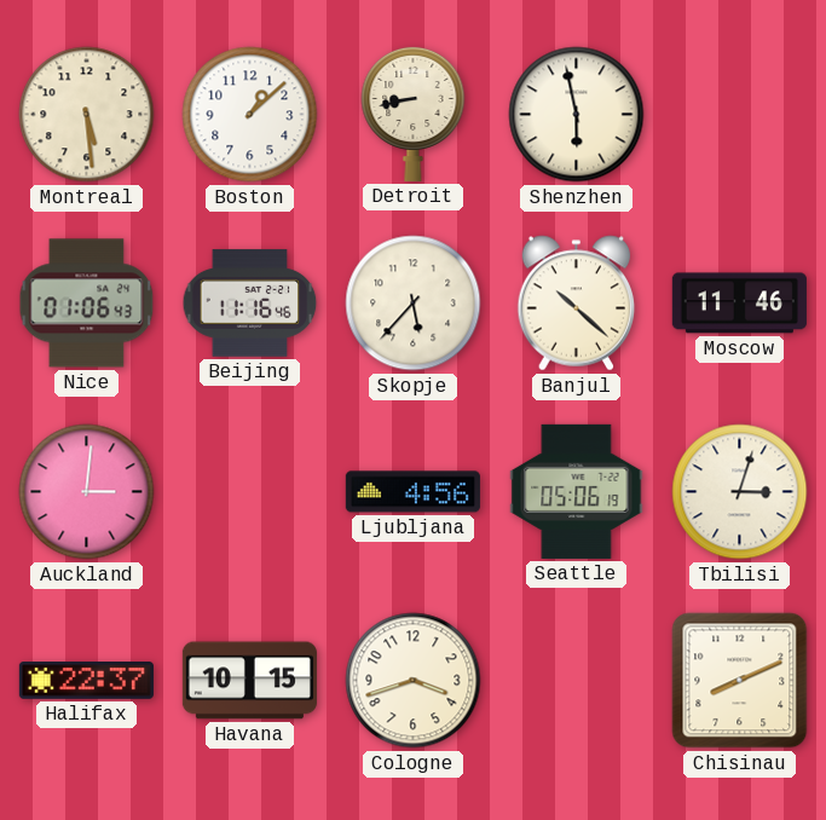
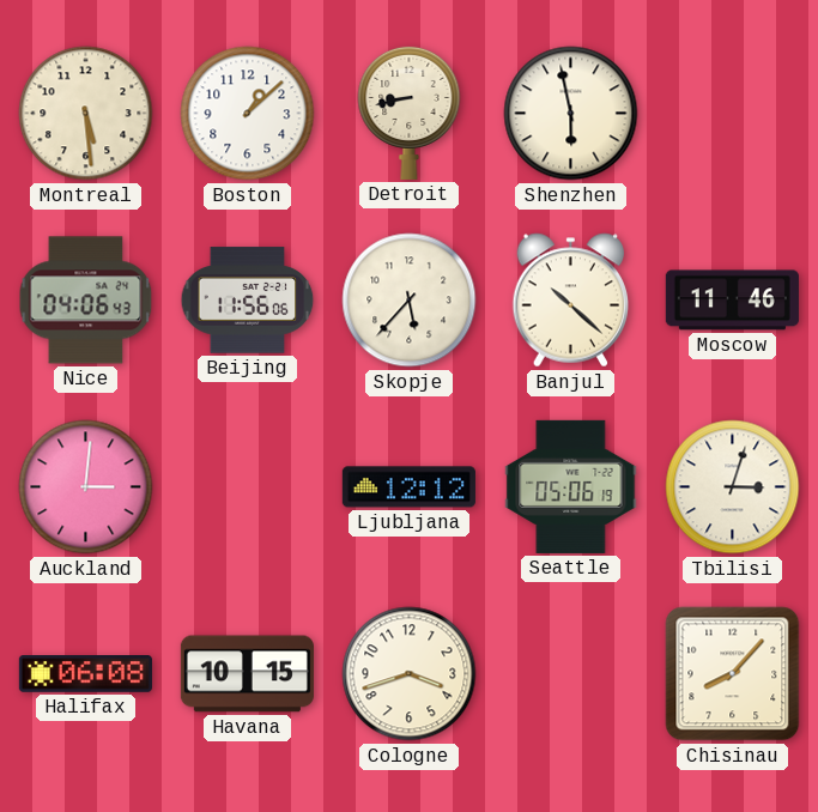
Nice: 01:06 -> 04:06
Beijing: 11:16 -> 11:56
Ljubljana: 4:56 -> 12:12
Halifax: 22:37 -> 06:08
Chisinau: 8:11 -> 8:07
